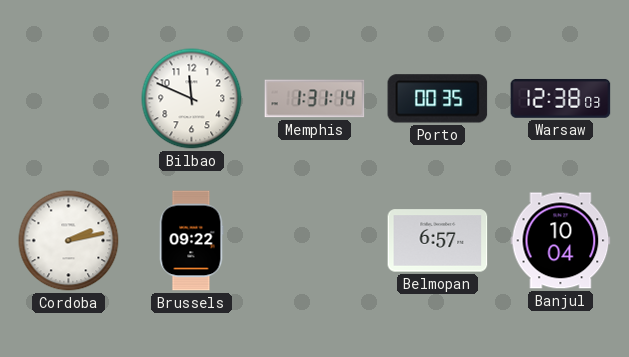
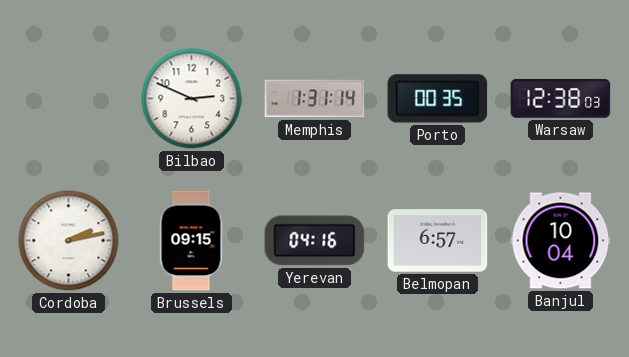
Bilbao: 11:49 -> 2:49
Brussels: 09:22 -> 09:15
Yerevan: none -> 04:16
